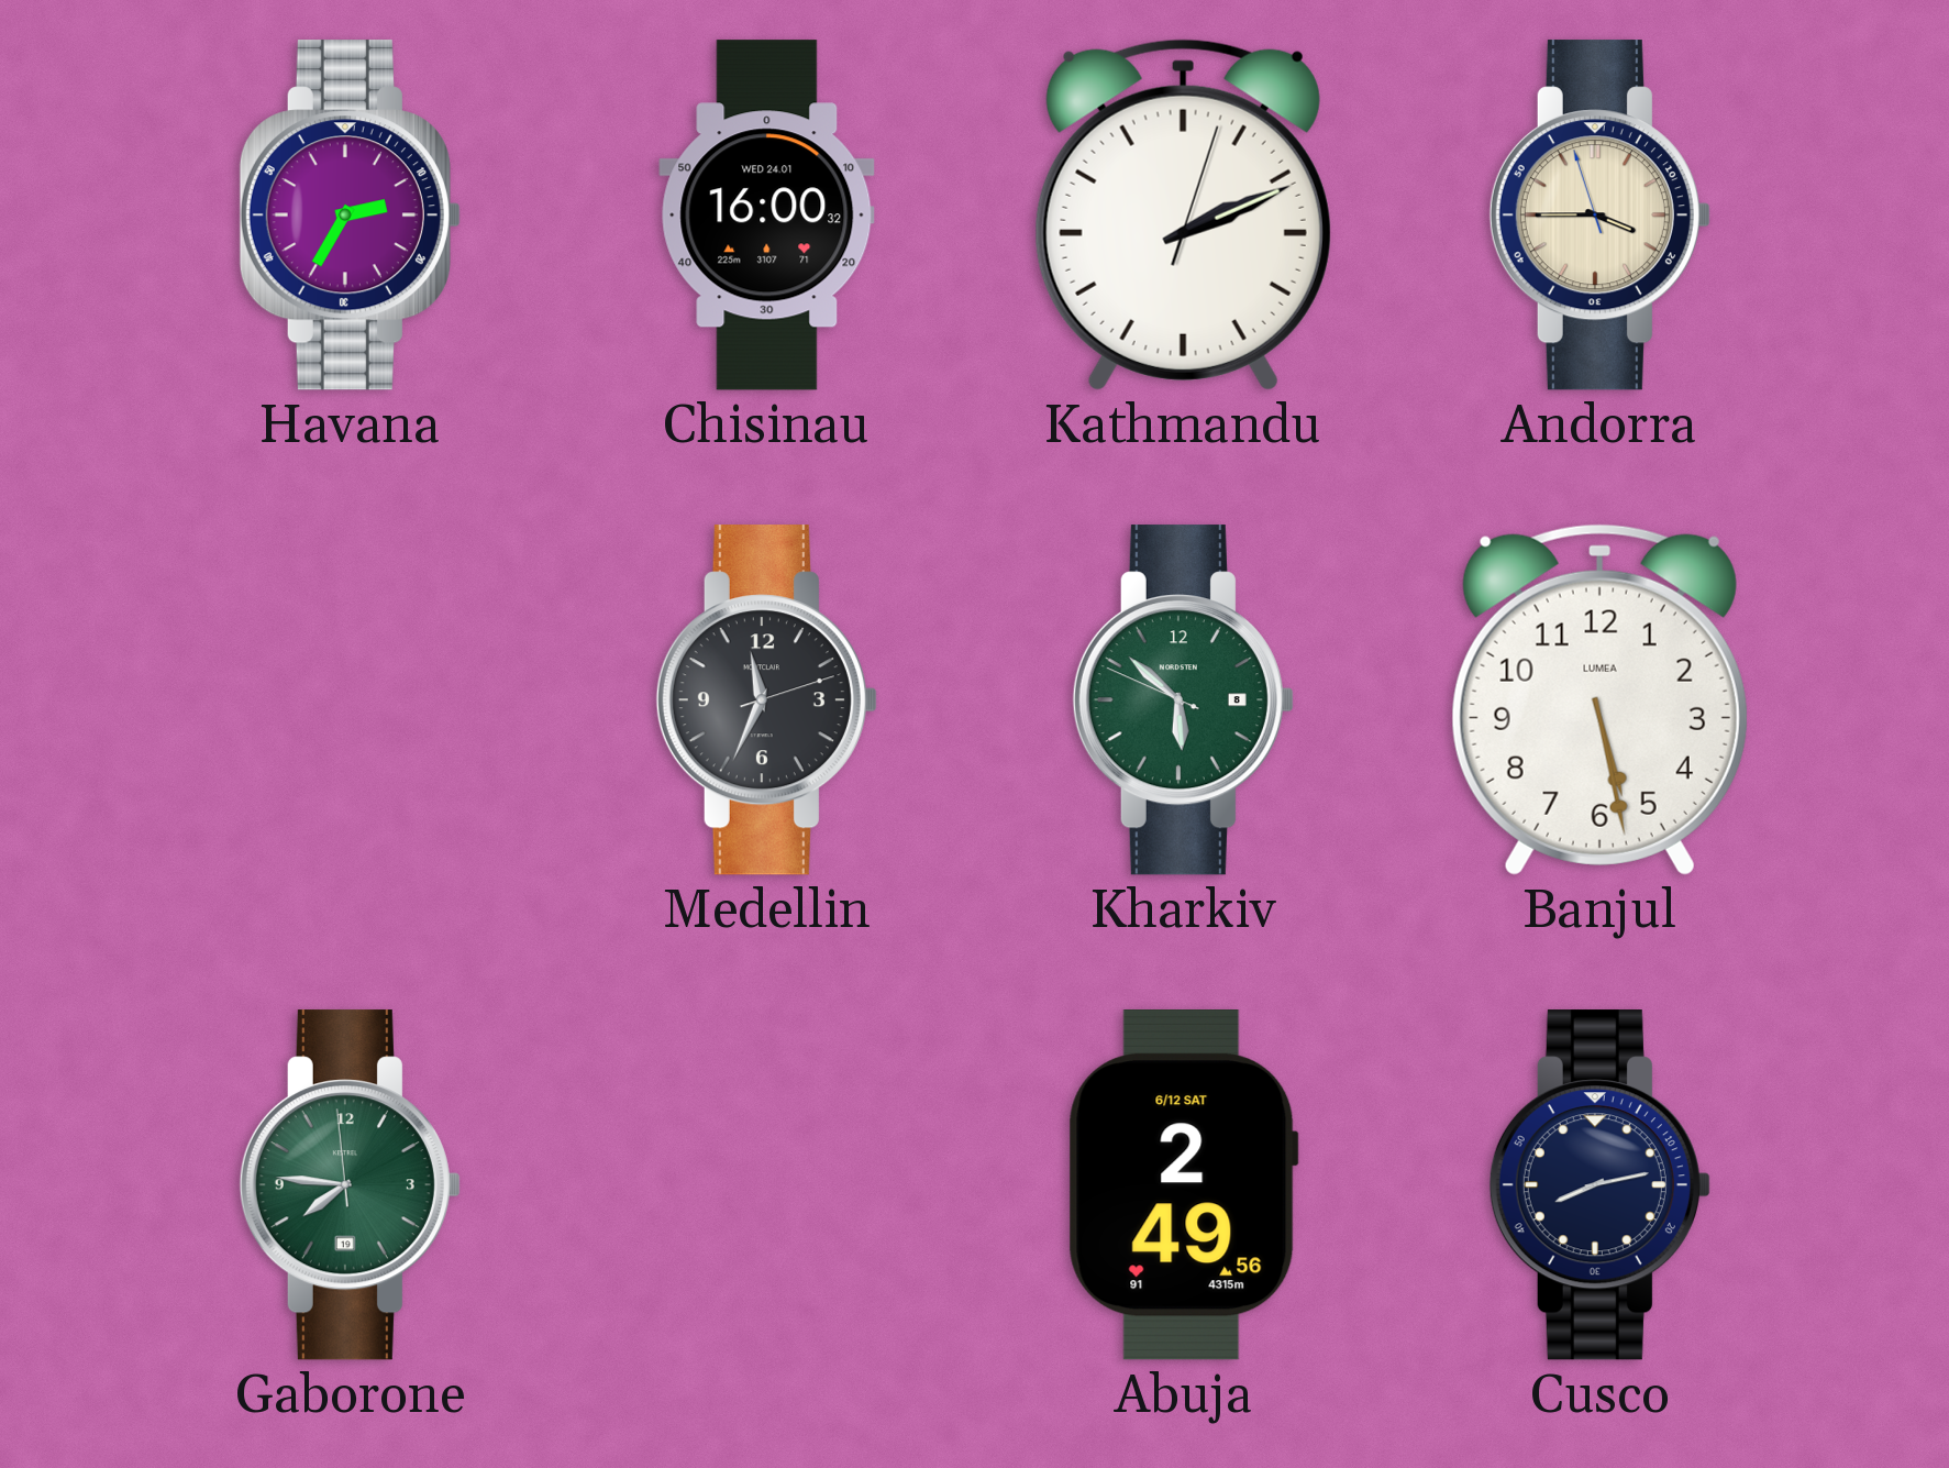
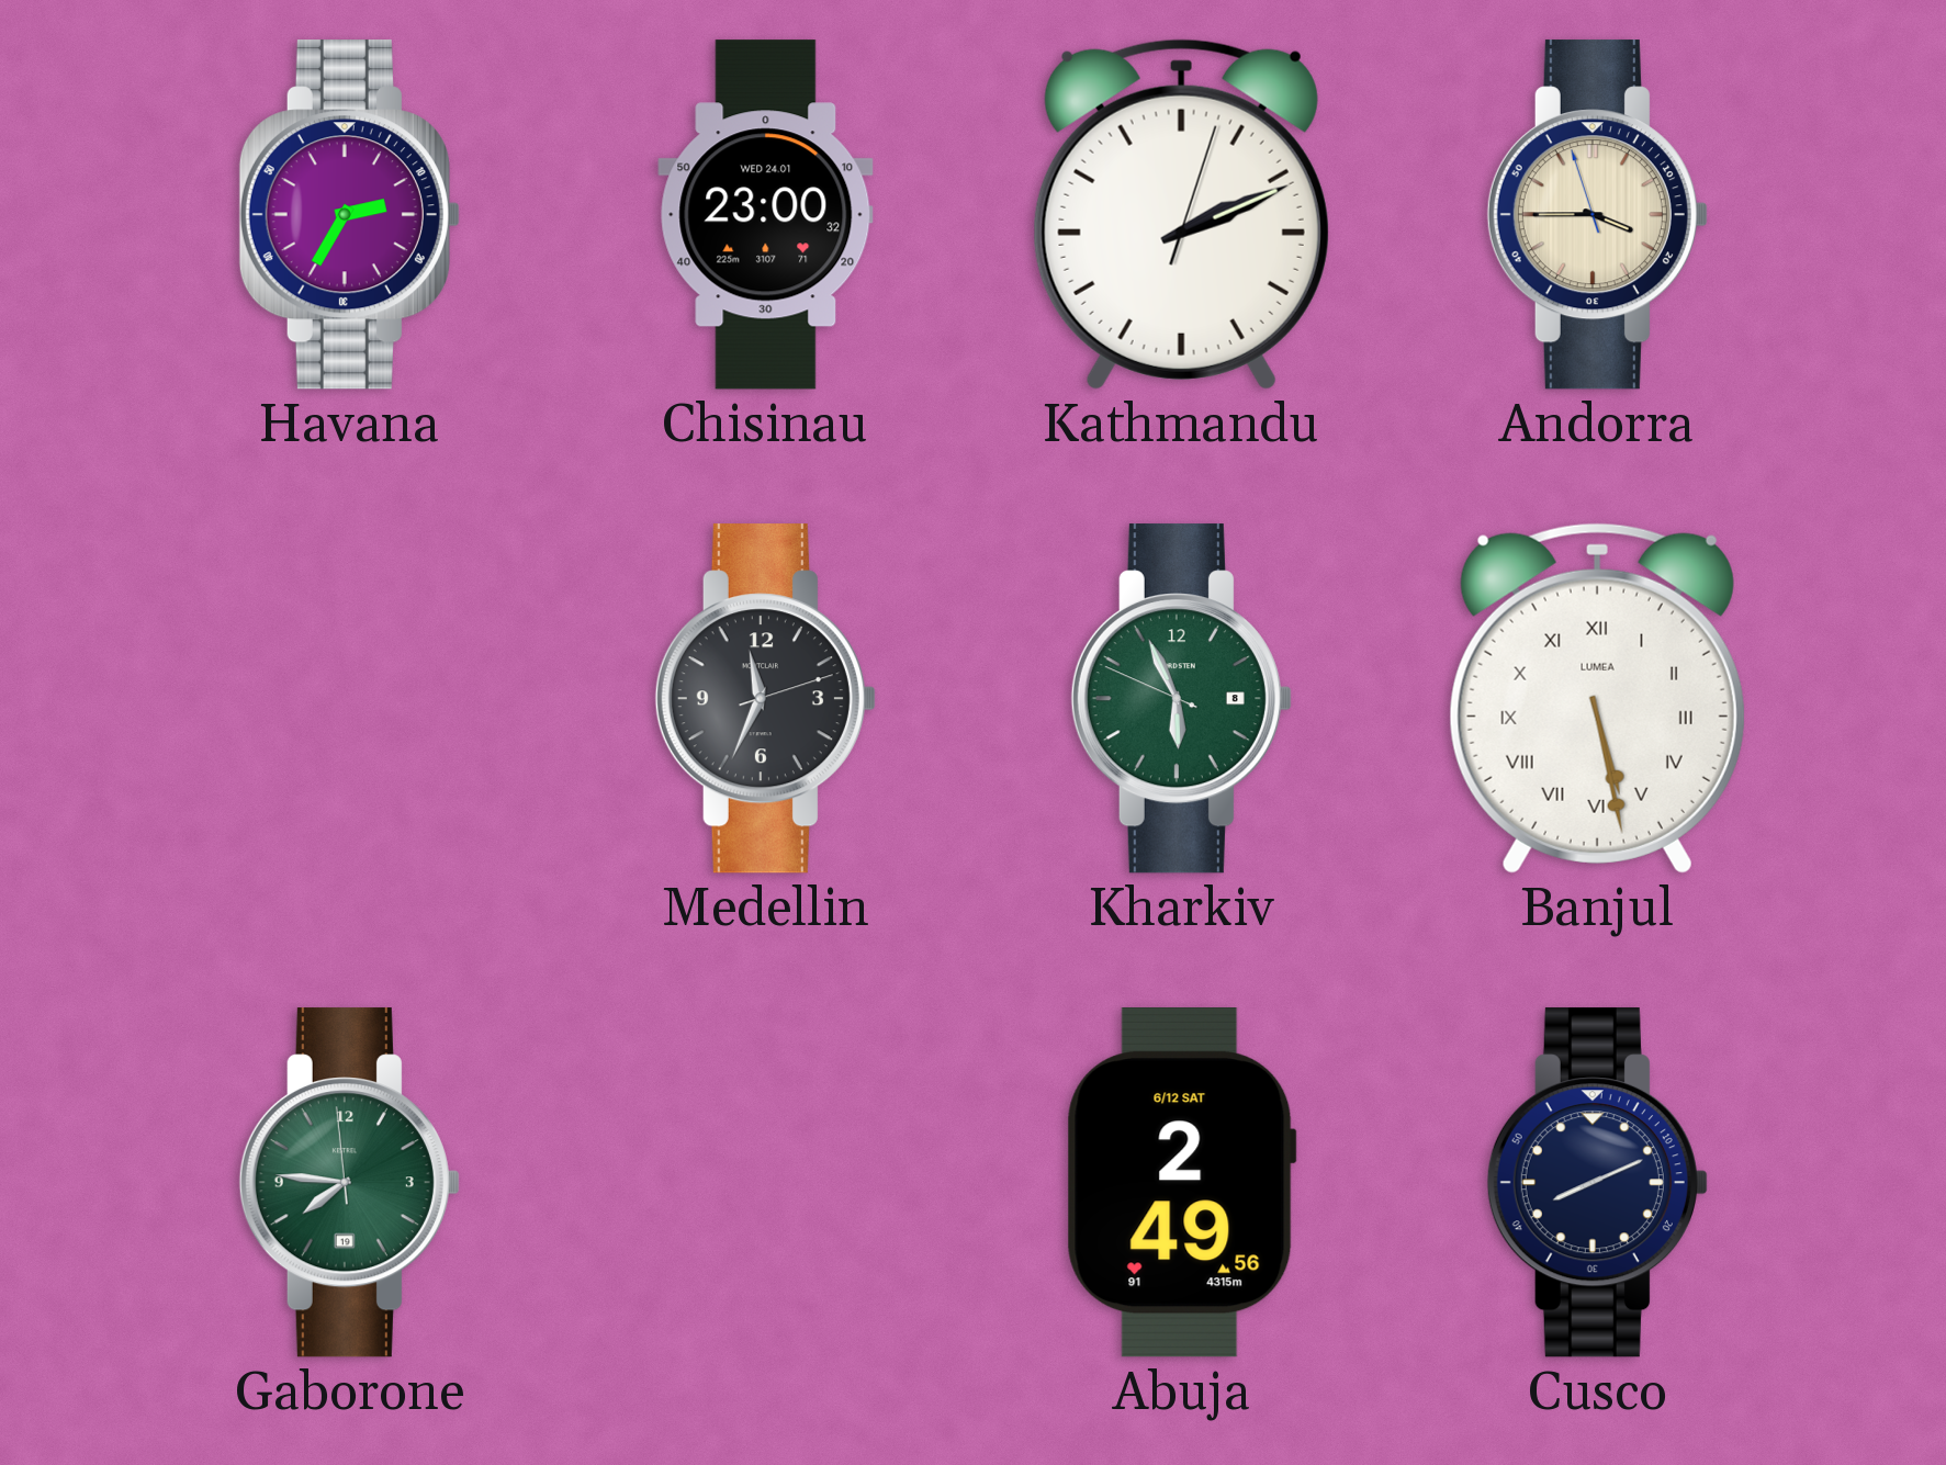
Chisinau: 16:00 -> 23:00
Kharkiv: 5:51 -> 5:55
Banjul numerals: Arabic -> Roman
Cusco: 8:13 -> 8:11
